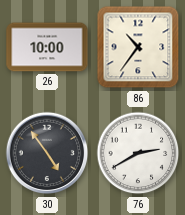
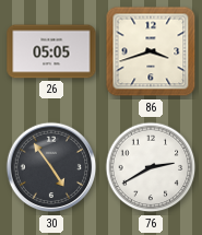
26: 10:00 -> 05:05
86: 10:36 -> 3:42
